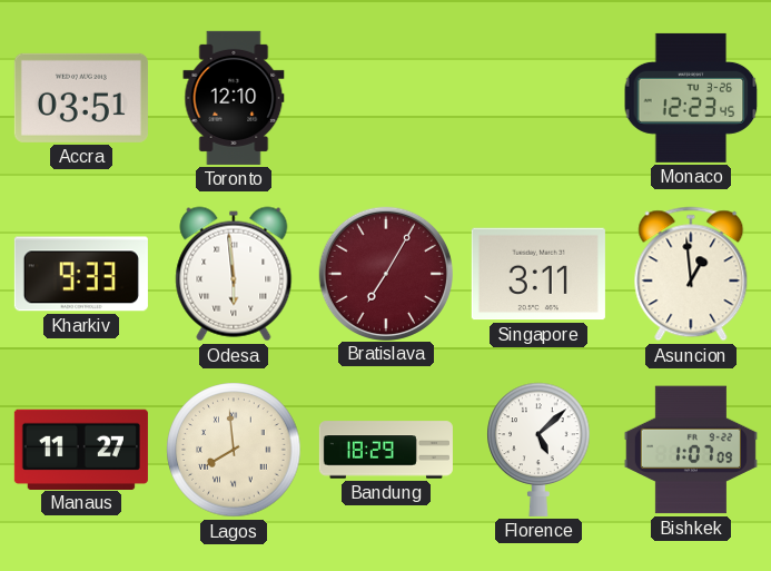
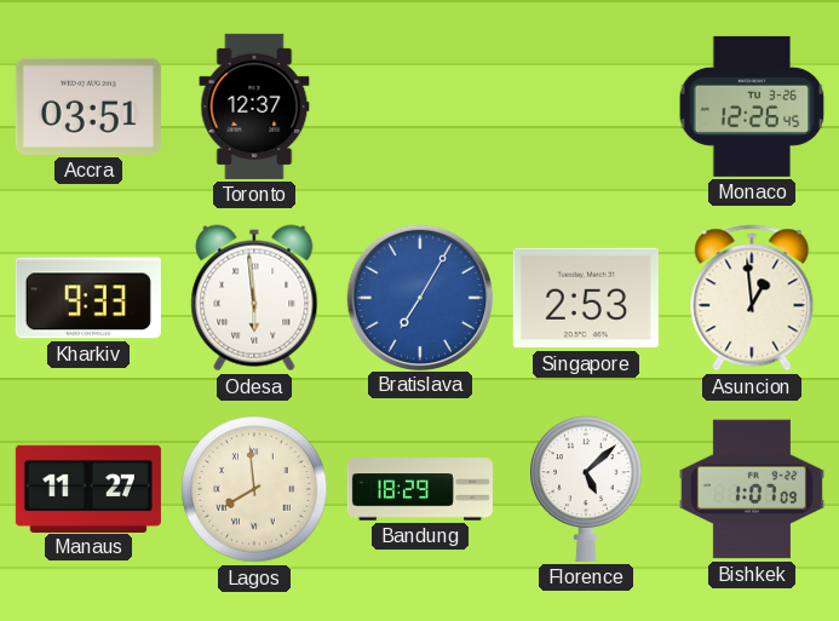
Toronto: 12:10 -> 12:37
Monaco: 12:23 -> 12:26
Bratislava dial: burgundy -> blue
Singapore: 3:11 -> 2:53
